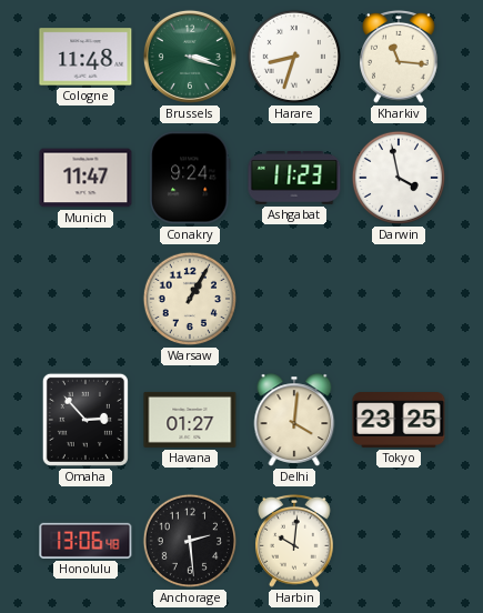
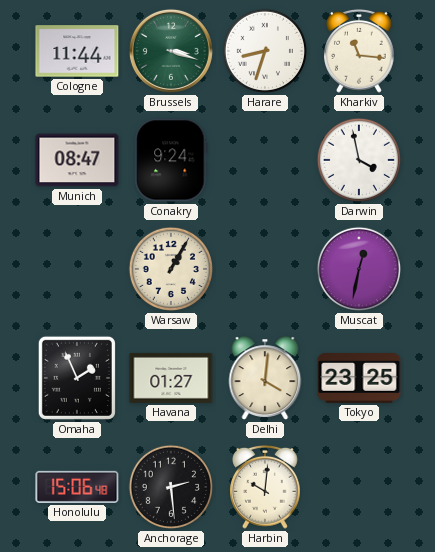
Cologne: 11:48 -> 11:44
Munich: 11:47 -> 08:47
Ashgabat: 11:23 -> none
Muscat: none -> 12:32
Omaha: 2:53 -> 1:56
Honolulu: 13:06 -> 15:06
